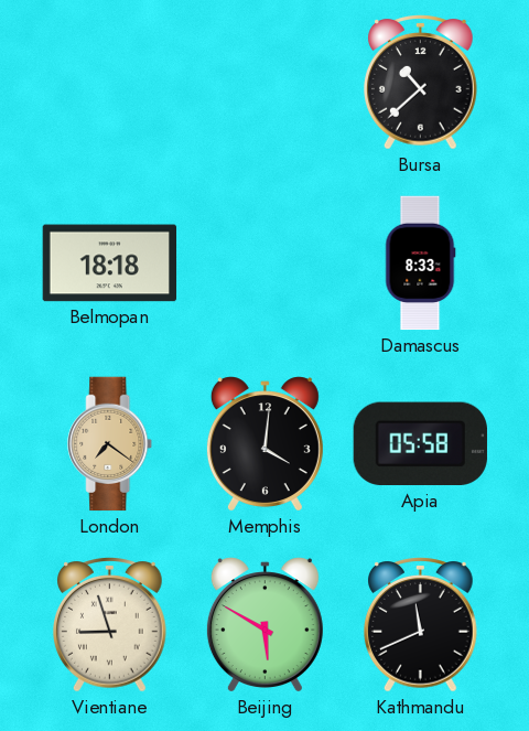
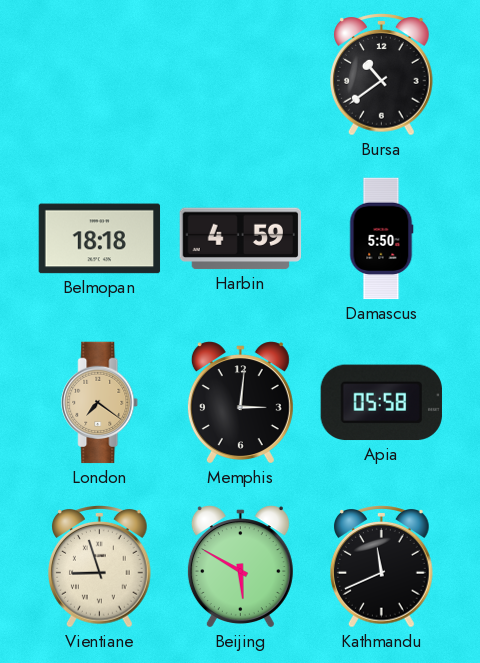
Bursa: 10:38 -> 10:39
Harbin: none -> 4:59
Damascus: 8:33 -> 5:50
Memphis: 4:01 -> 3:01
